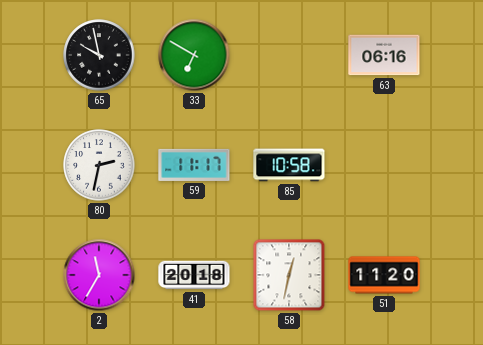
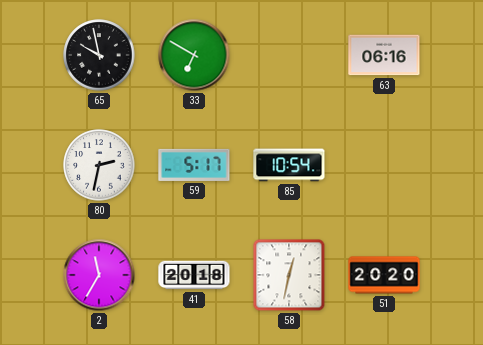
59: 11:17 -> 5:17
85: 10:58 -> 10:54
51: 11:20 -> 20:20
